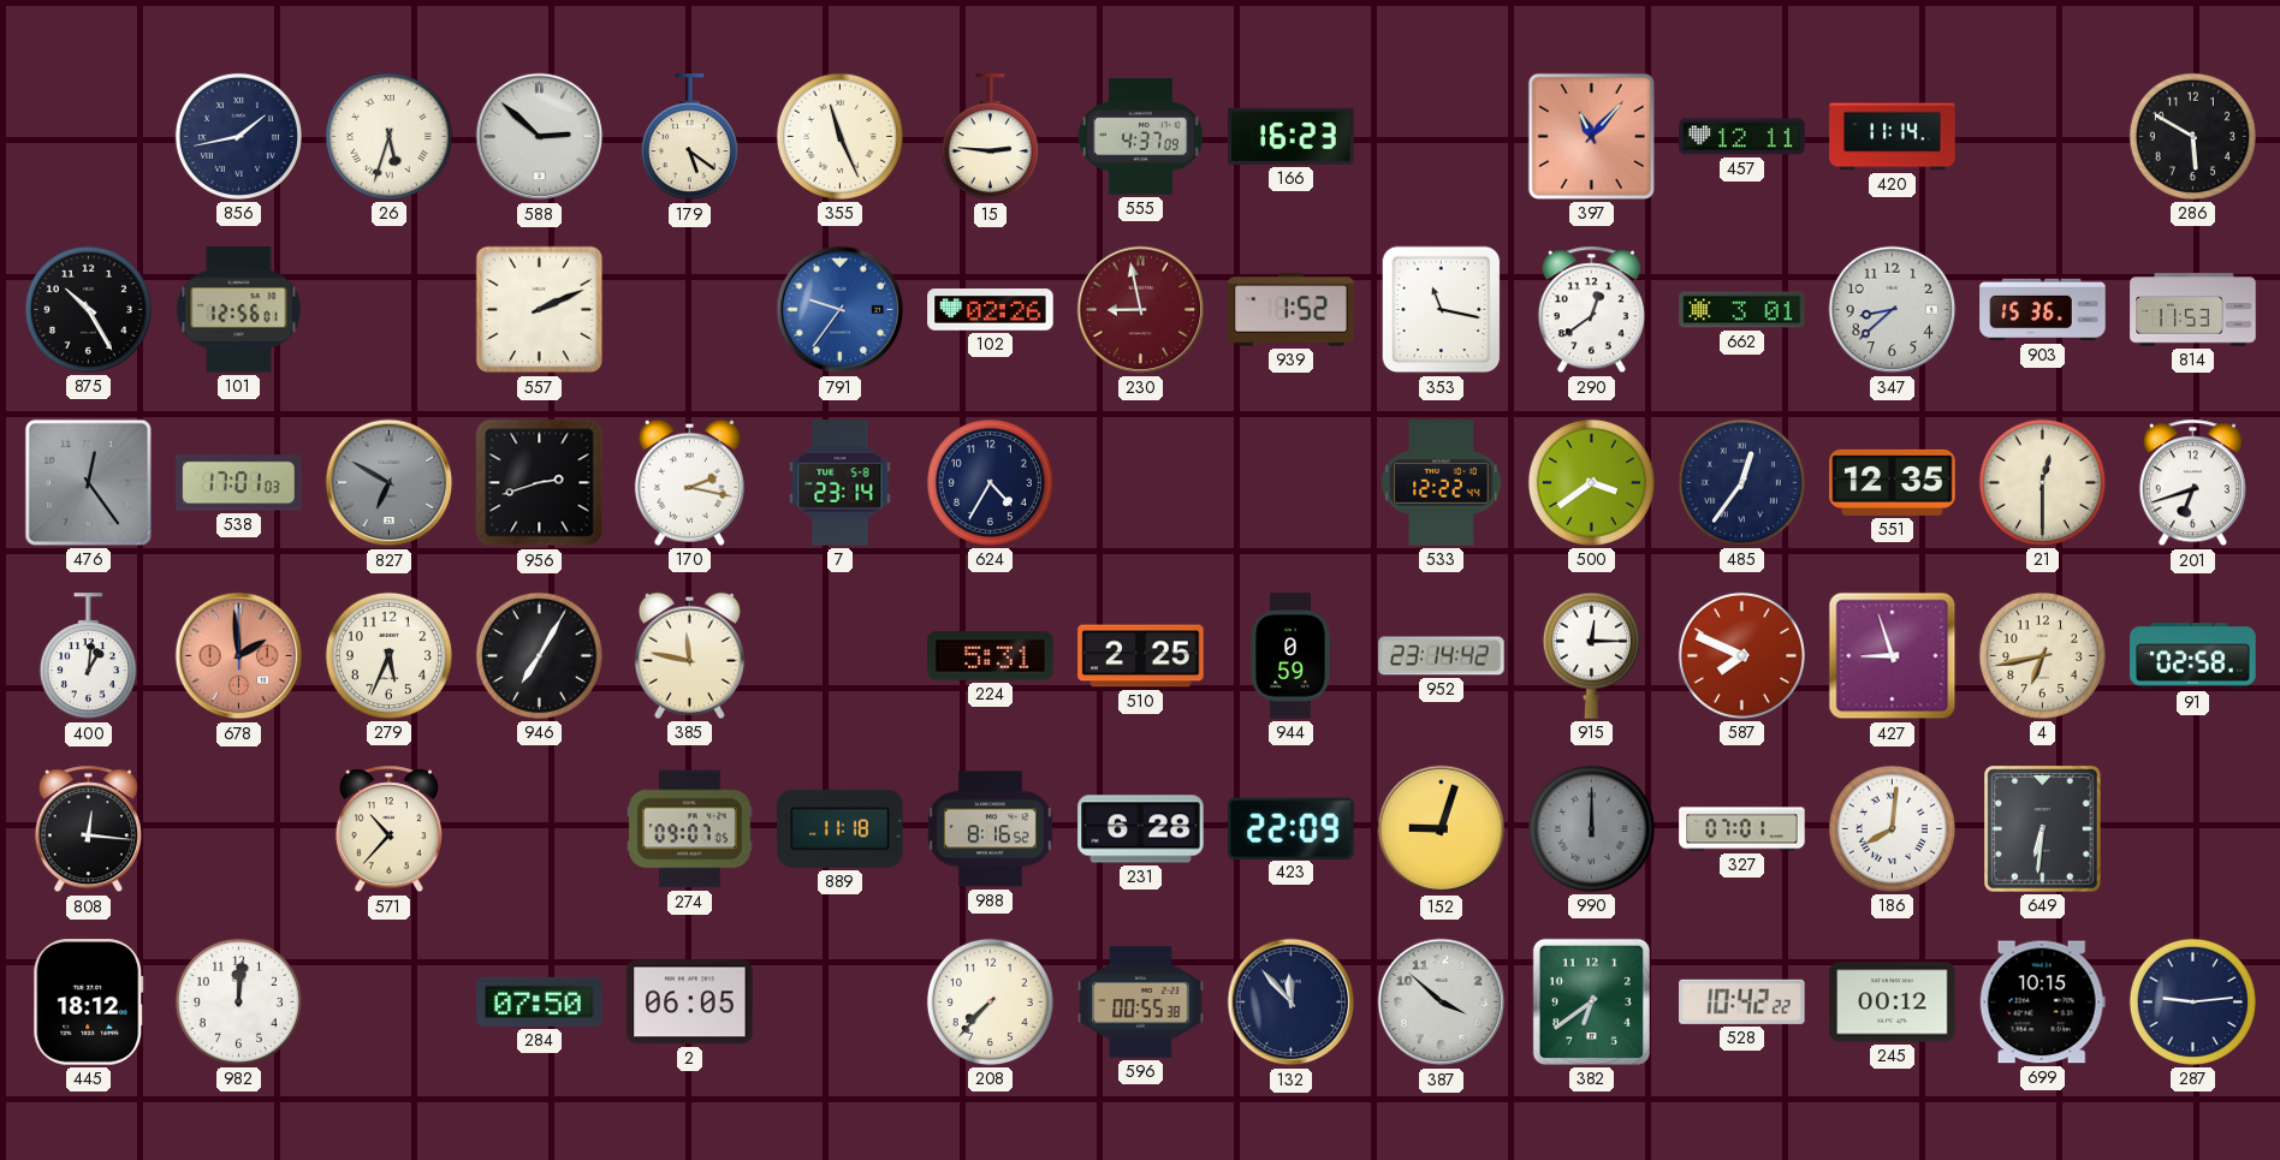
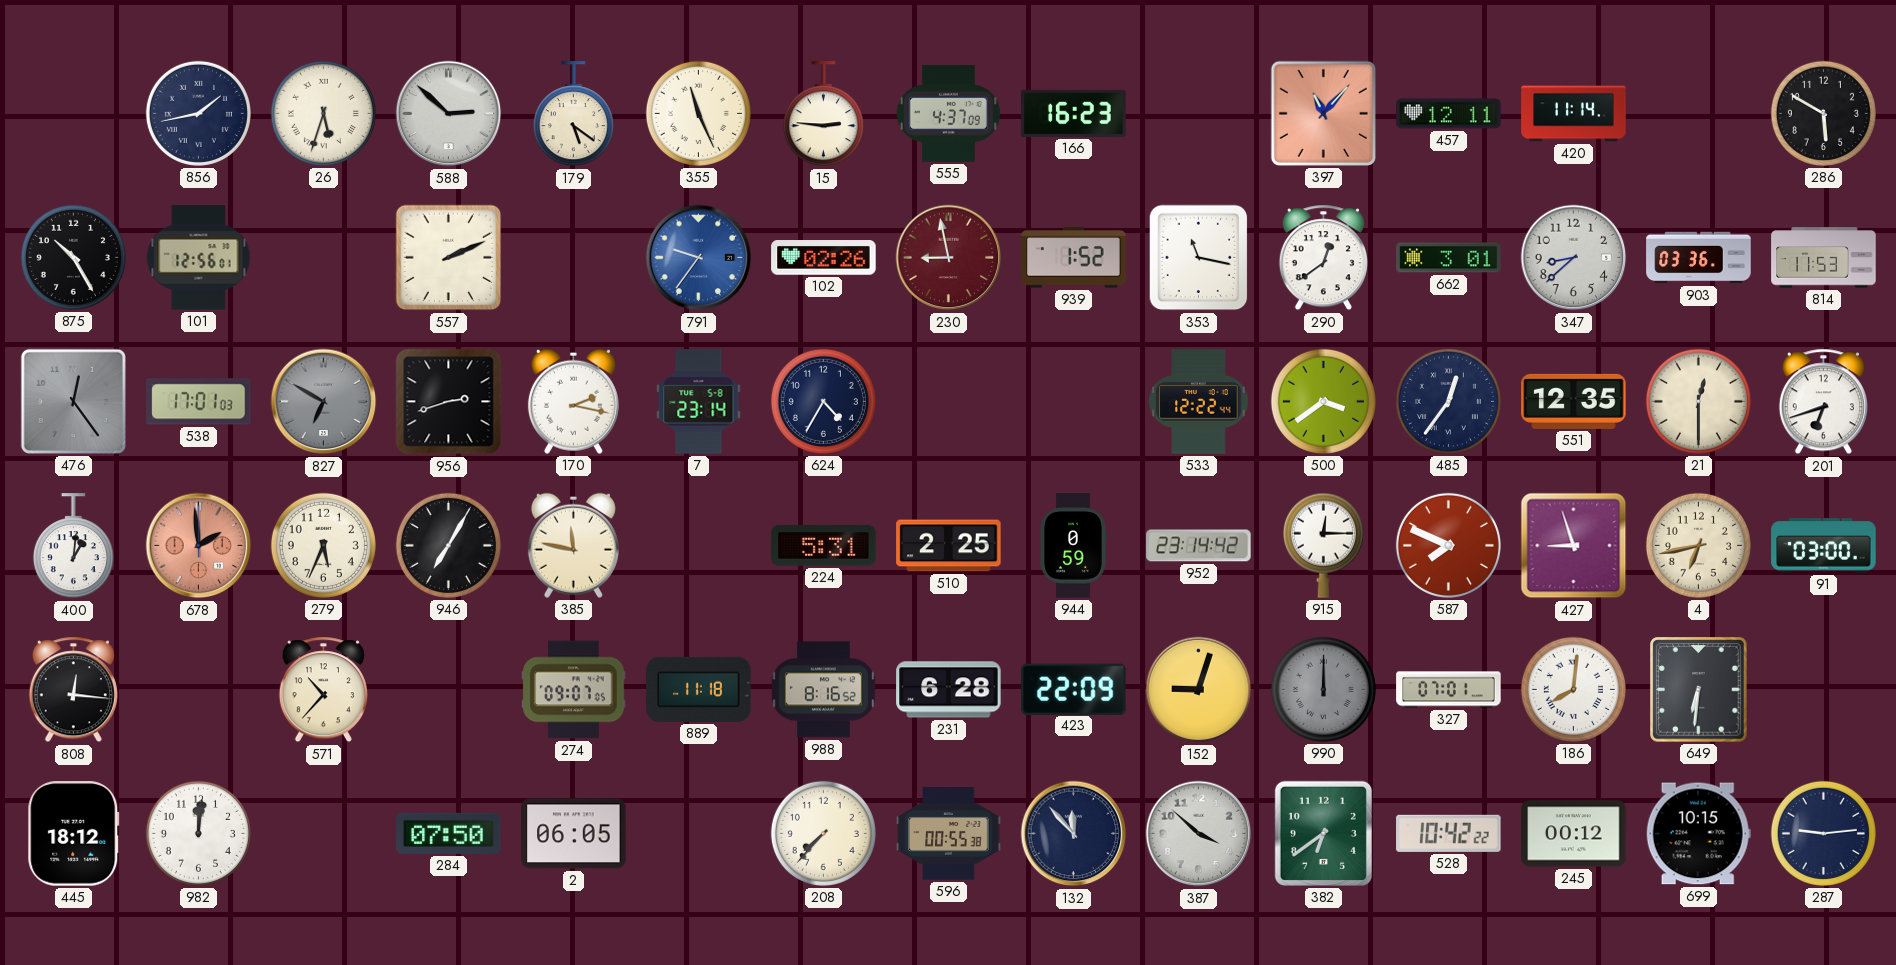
903: 15:36 -> 03:36
91: 02:58 -> 03:00
